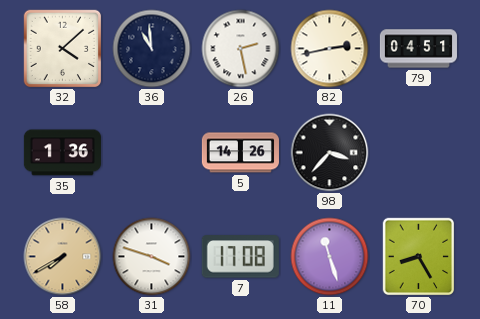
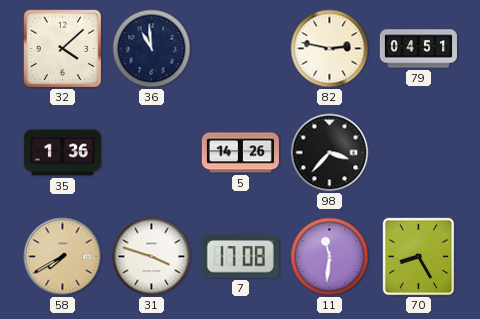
26: 2:28 -> none
82: 2:43 -> 2:47
11: 11:27 -> 11:31
